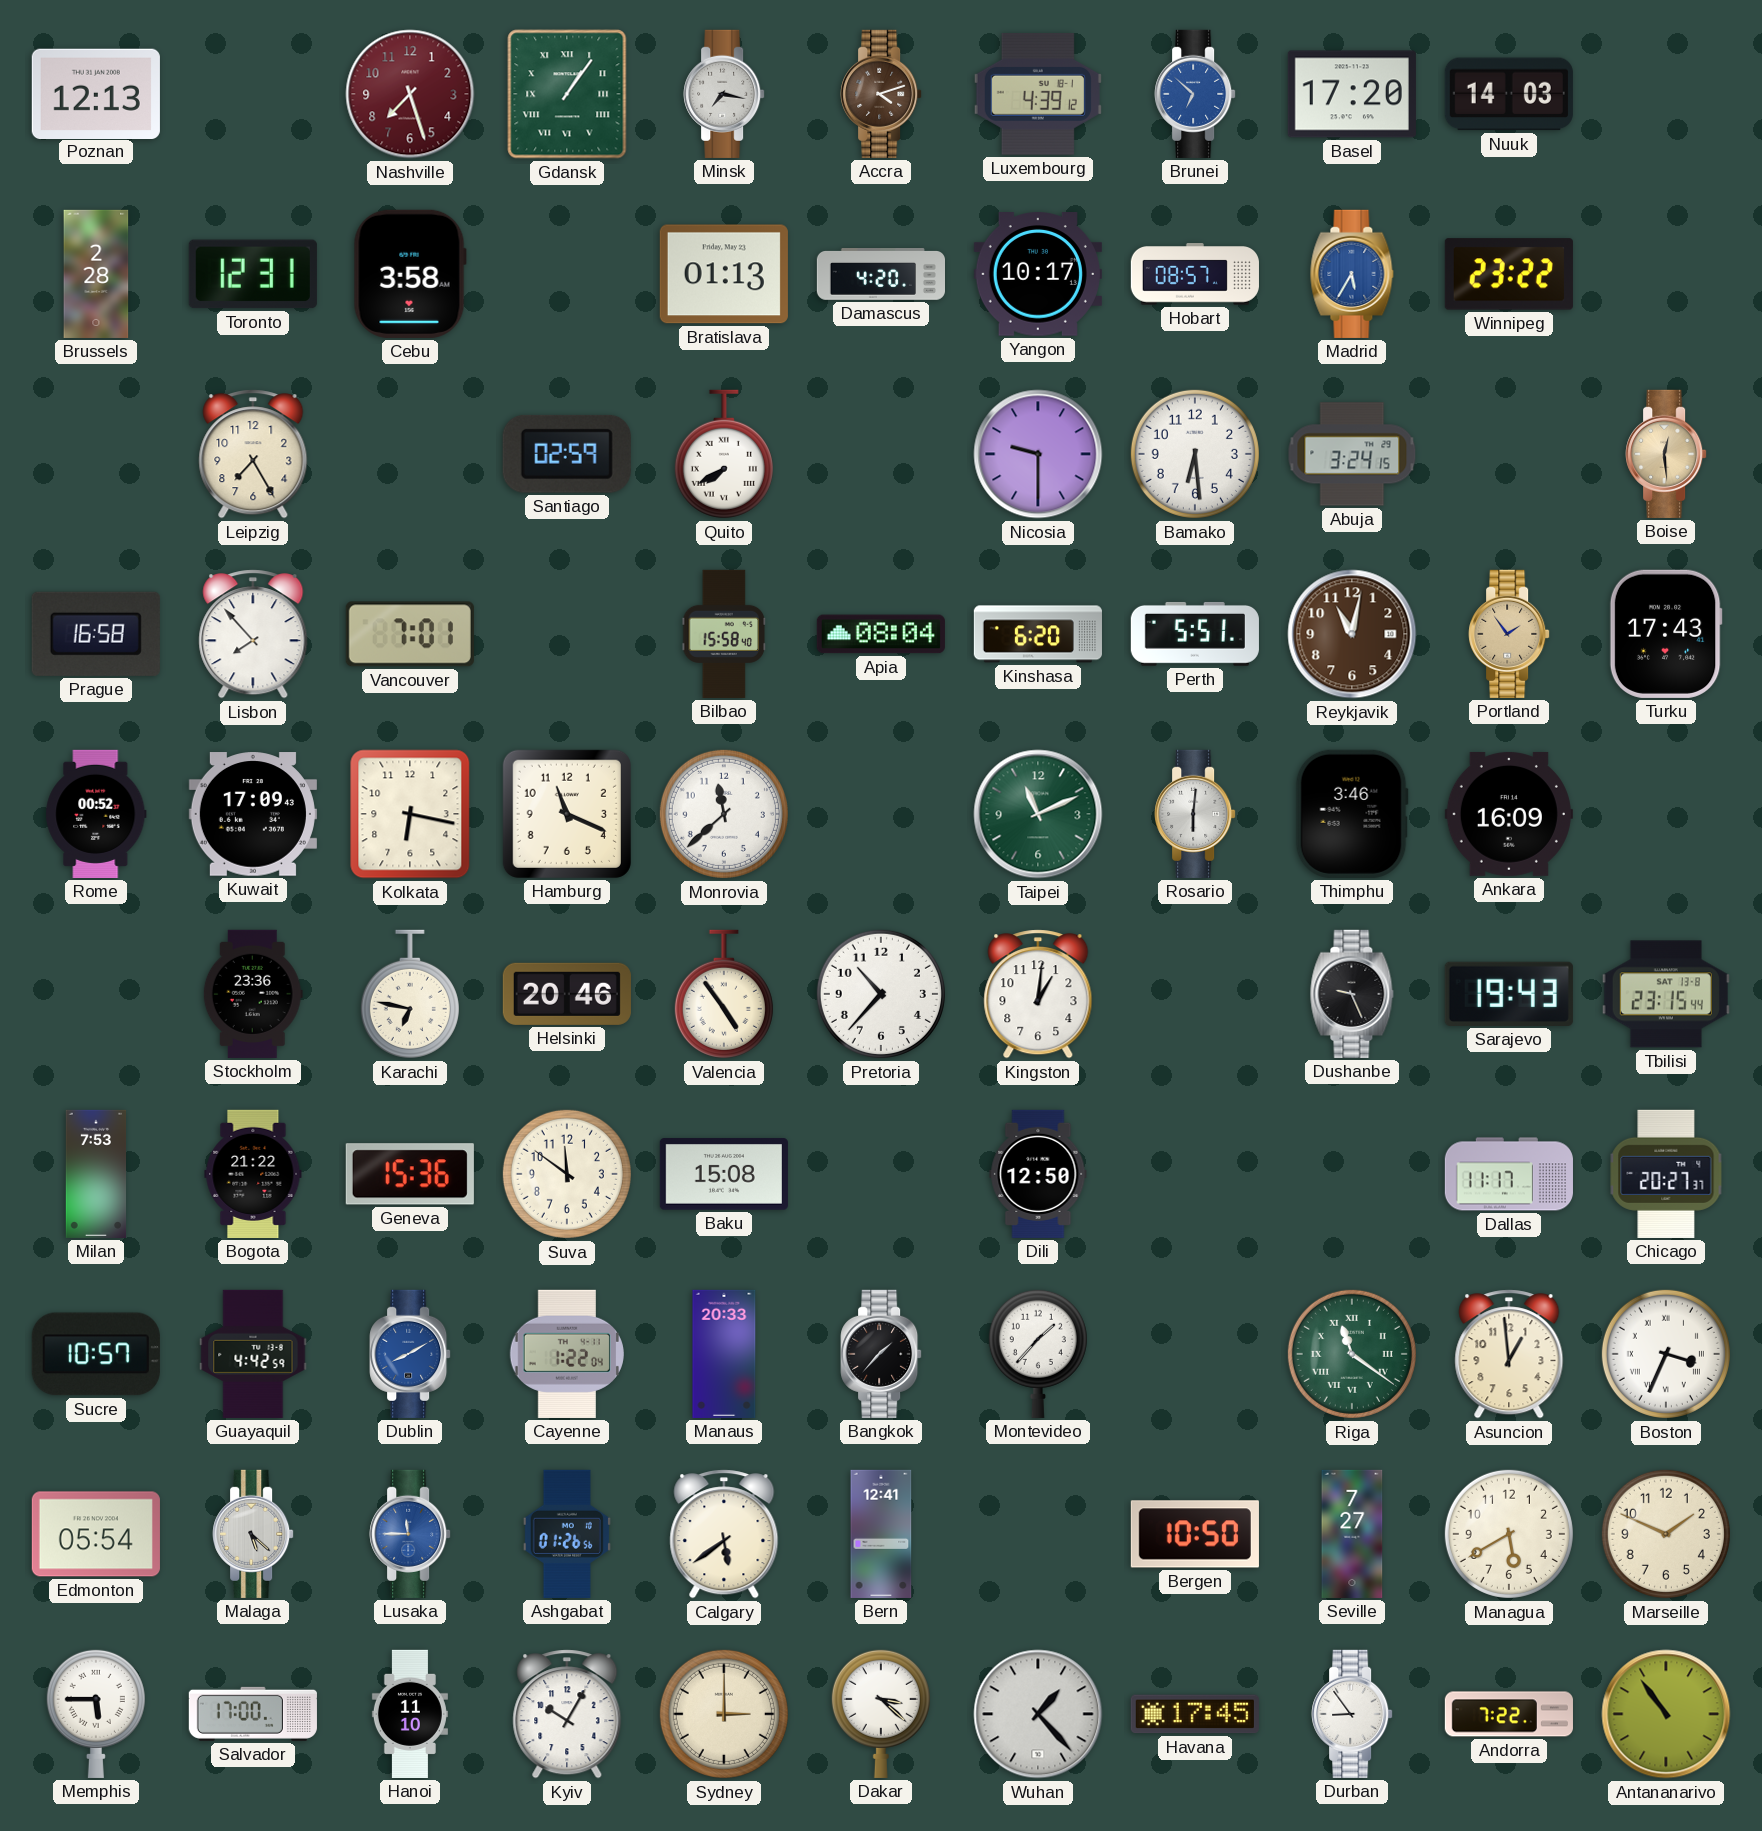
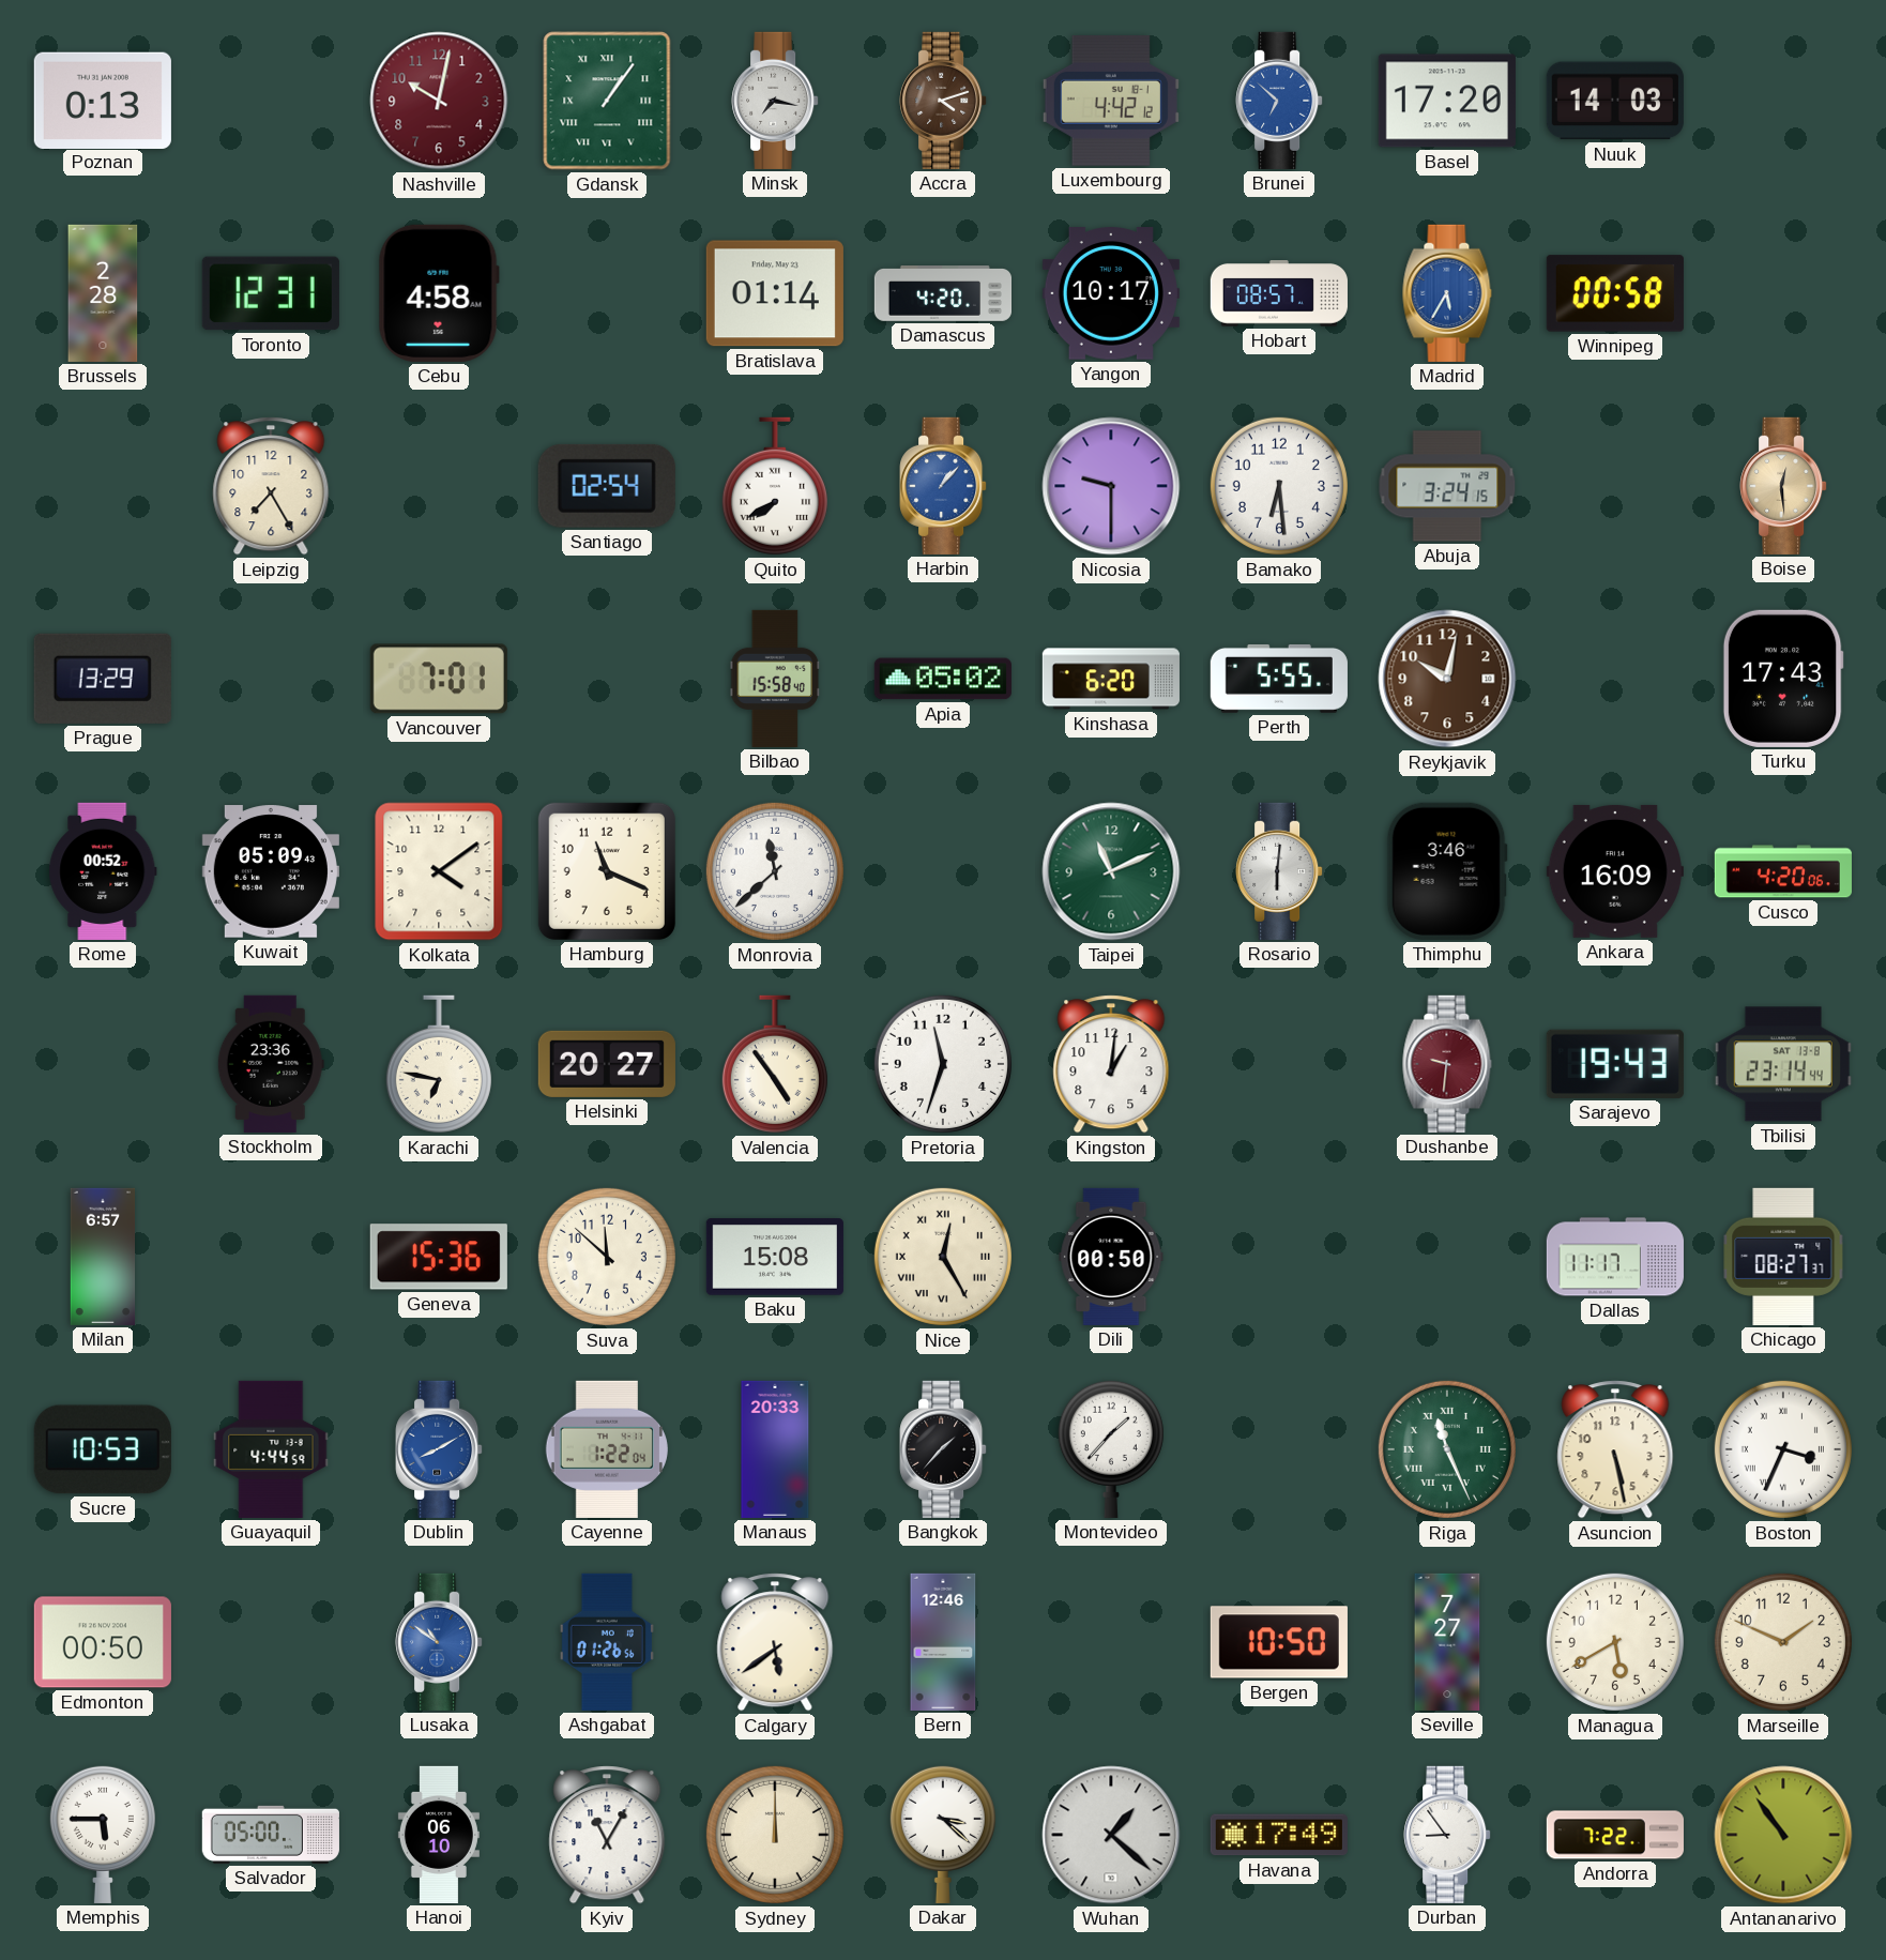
Poznan: 12:13 -> 0:13
Nashville: 7:27 -> 10:02
Luxembourg: 4:39 -> 4:42
Cebu: 3:58 -> 4:58
Bratislava: 01:13 -> 01:14
Winnipeg: 23:22 -> 00:58
Santiago: 02:59 -> 02:54
Harbin: none -> 1:07
Prague: 16:58 -> 13:29
Lisbon: 7:53 -> none
Apia: 08:04 -> 05:02
Perth: 5:51 -> 5:55
Reykjavik: 11:02 -> 10:02
Portland: 1:54 -> none
Kuwait: 17:09 -> 05:09
Kolkata: 6:17 -> 4:09
Cusco: none -> 4:20
Helsinki: 20:46 -> 20:27
Pretoria: 10:37 -> 11:33
Dushanbe: 9:26 -> 9:31
Dushanbe dial: black -> burgundy
Tbilisi: 23:15 -> 23:14
Milan: 7:53 -> 6:57
Bogota: 21:22 -> none
Suva: 11:51 -> 11:52
Nice: none -> 12:25
Dili: 12:50 -> 00:50
Chicago: 20:27 -> 08:27
Sucre: 10:57 -> 10:53
Guayaquil: 4:42 -> 4:44
Riga: 11:21 -> 11:26
Asuncion: 12:59 -> 5:28
Edmonton: 05:54 -> 00:50
Malaga: 5:22 -> none
Lusaka: 11:45 -> 10:51
Bern: 12:41 -> 12:46
Salvador: 17:00 -> 05:00
Hanoi: 11:10 -> 06:10
Kyiv: 10:05 -> 11:05
Sydney: 3:00 -> 12:00
Wuhan: 1:23 -> 1:22
Havana: 17:45 -> 17:49
